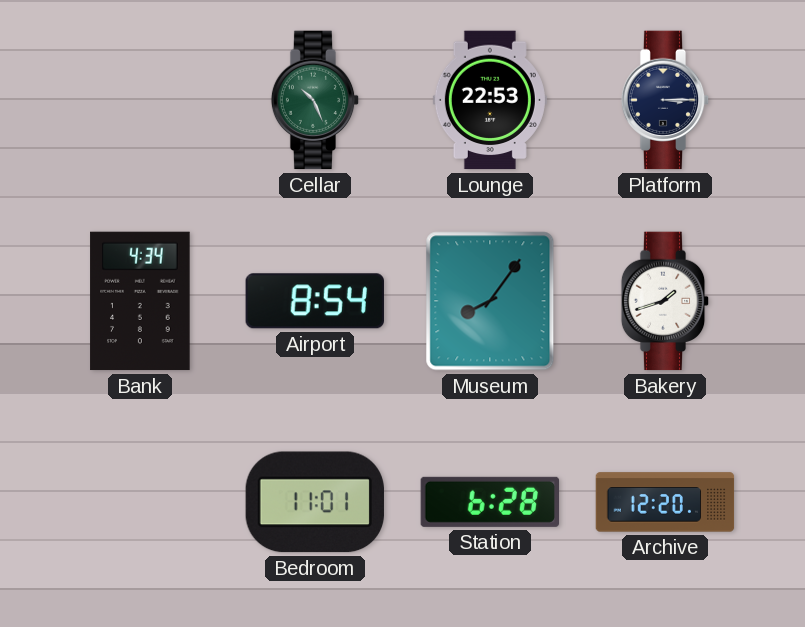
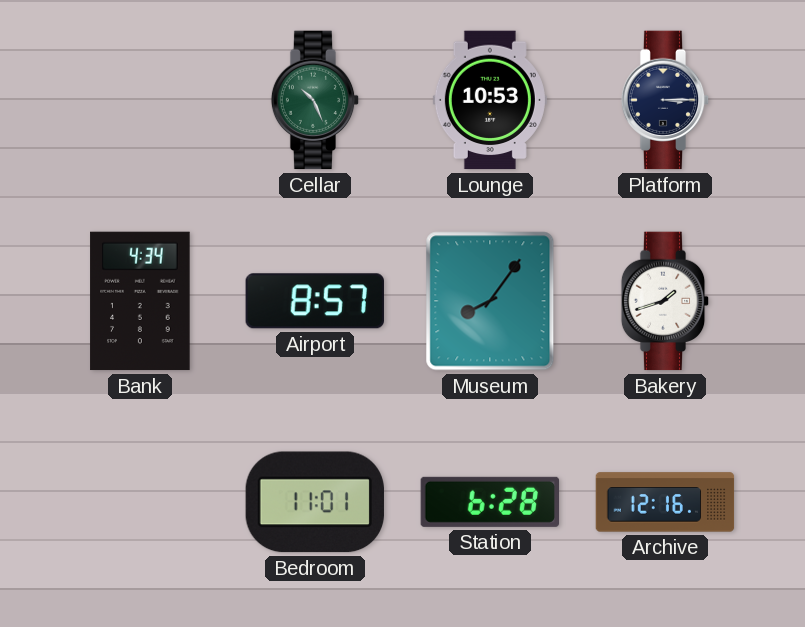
Lounge: 22:53 -> 10:53
Airport: 8:54 -> 8:57
Archive: 12:20 -> 12:16
